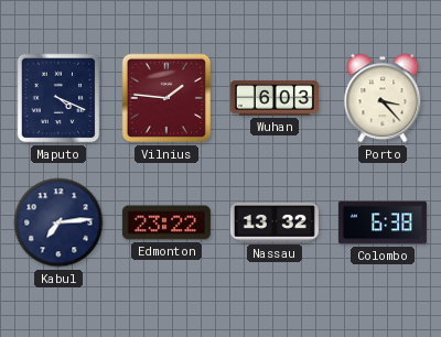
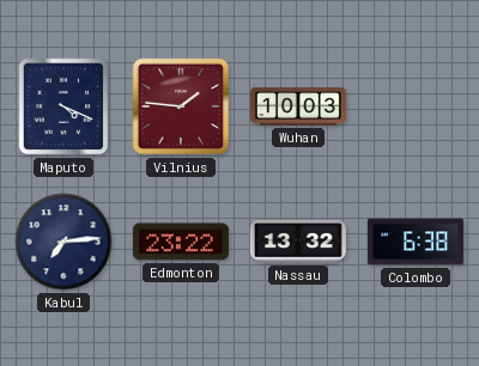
Wuhan: 6:03 -> 10:03
Porto: 3:23 -> none
